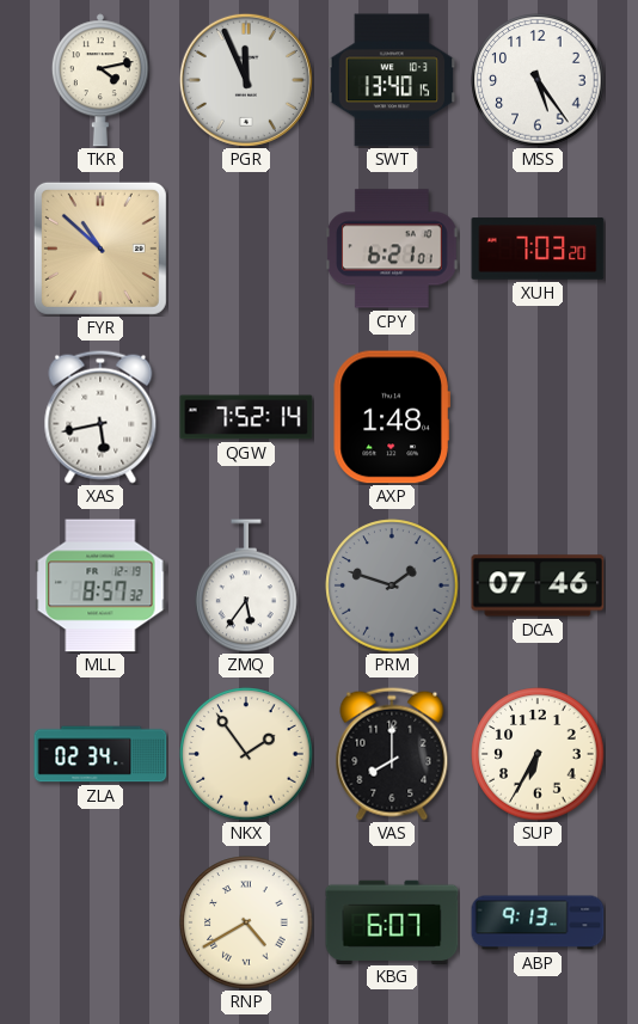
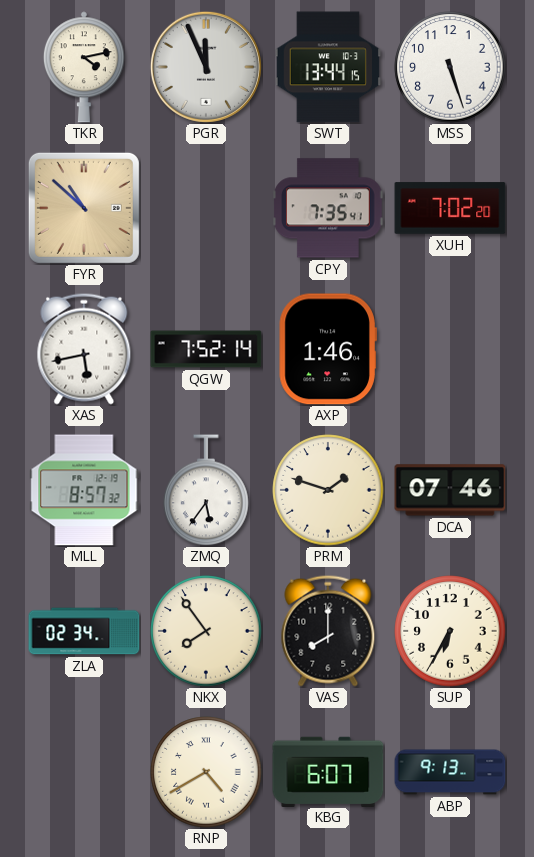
SWT: 13:40 -> 13:44
MSS: 5:24 -> 5:27
CPY: 6:21 -> 7:35
XUH: 7:03 -> 7:02
AXP: 1:48 -> 1:46
PRM dial: grey -> cream
NKX: 1:54 -> 7:54
